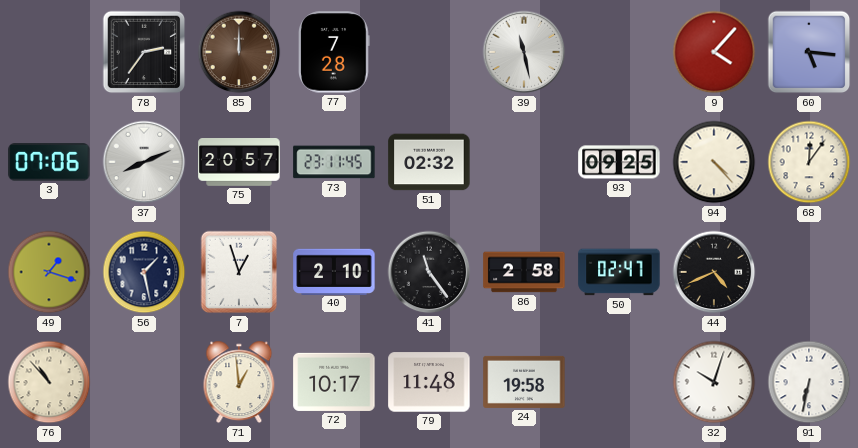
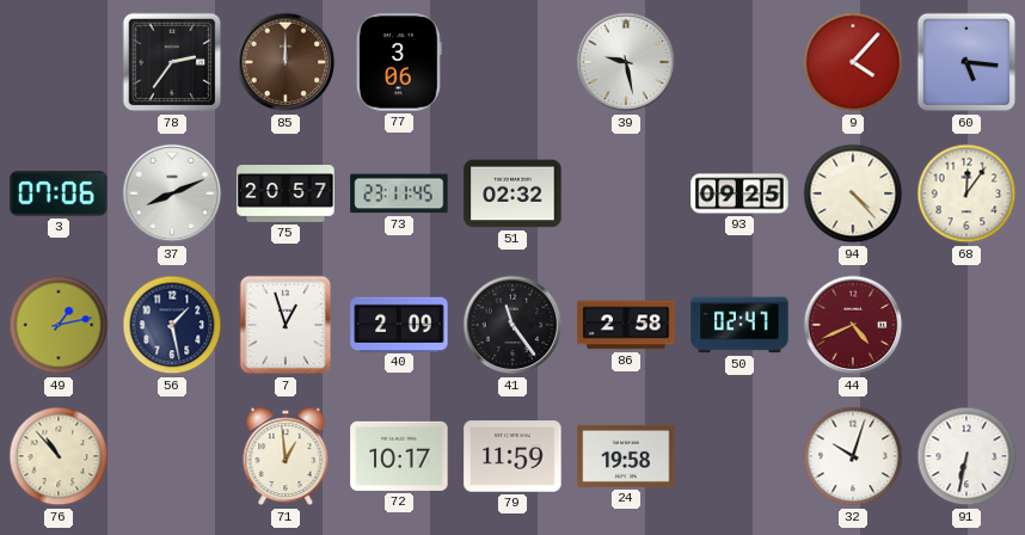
77: 7:28 -> 3:06
39: 11:28 -> 9:28
49: 1:18 -> 1:13
40: 2:10 -> 2:09
44 dial: black -> burgundy
79: 11:48 -> 11:59
